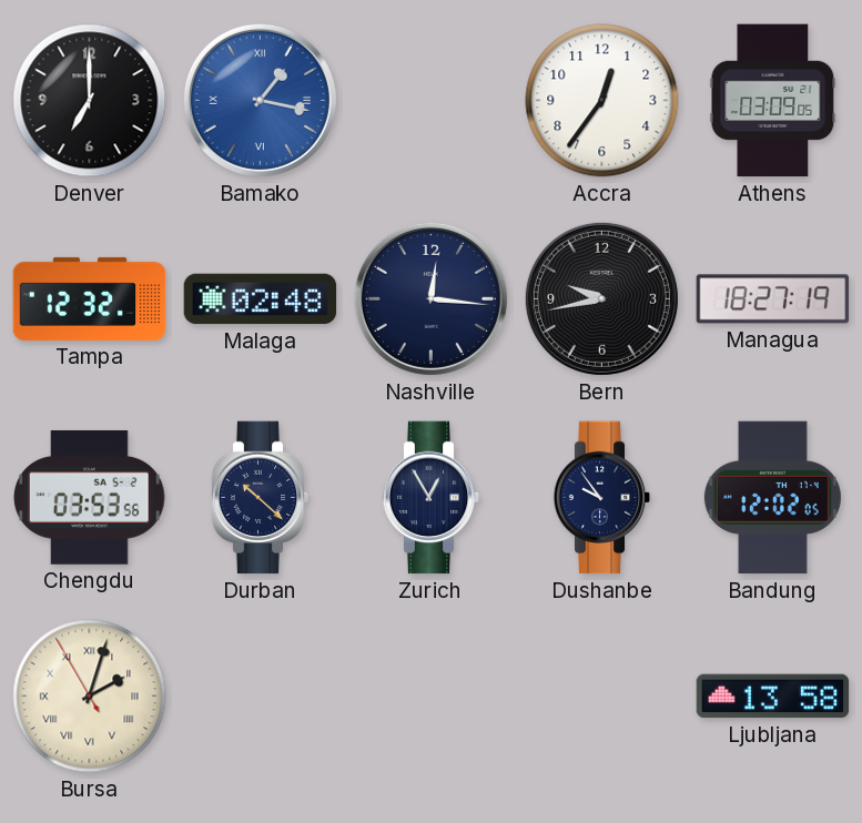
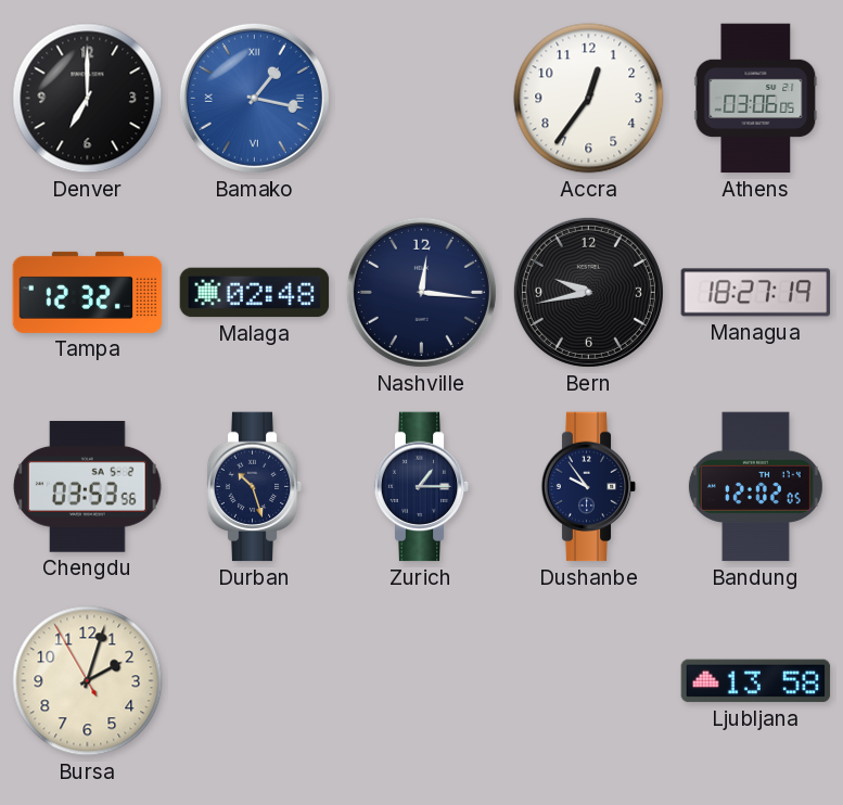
Athens: 03:09 -> 03:06
Durban: 10:22 -> 10:27
Zurich: 12:55 -> 1:15
Bursa numerals: Roman -> Arabic
